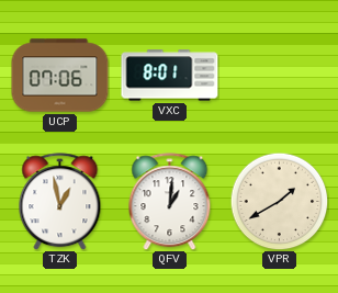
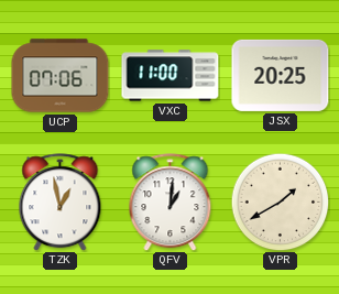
VXC: 8:01 -> 11:00
JSX: none -> 20:25
